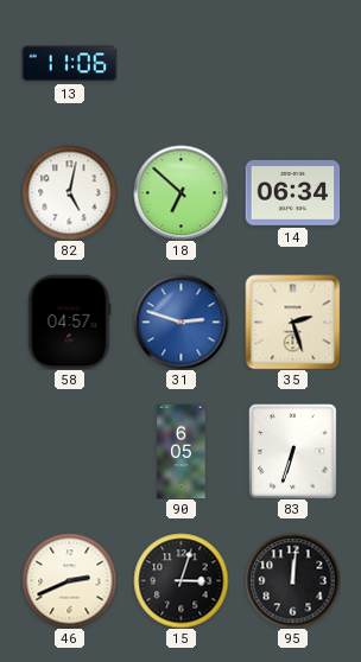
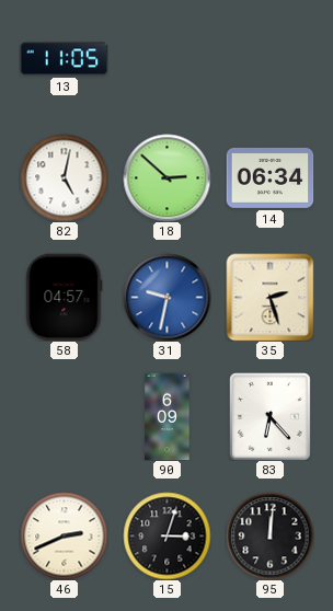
13: 11:06 -> 11:05
18: 6:52 -> 2:52
31: 2:48 -> 9:32
90: 6:05 -> 6:09
83: 6:33 -> 6:23
